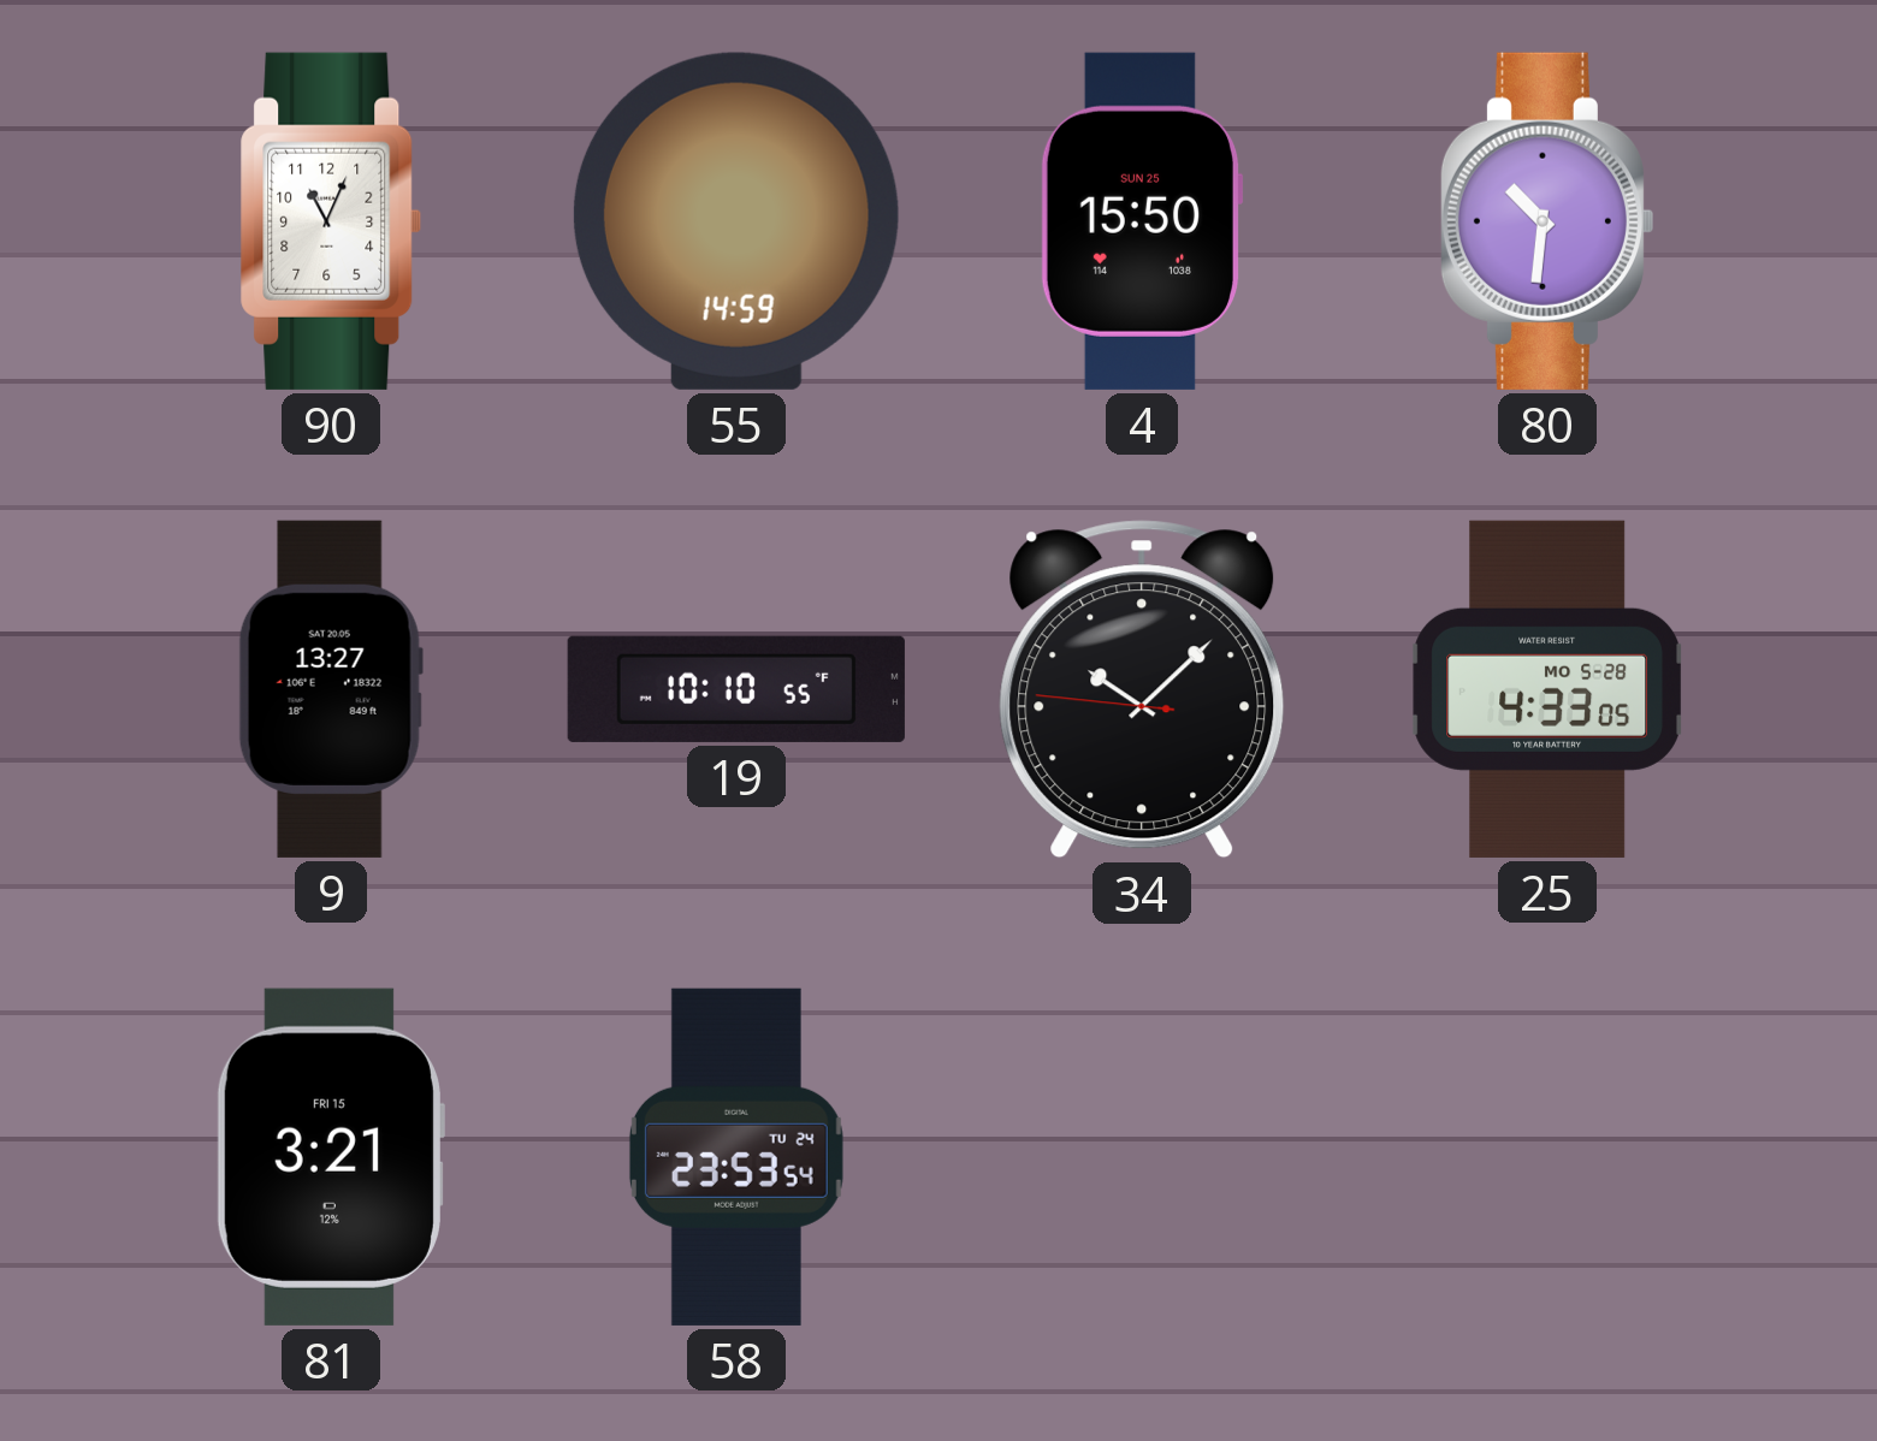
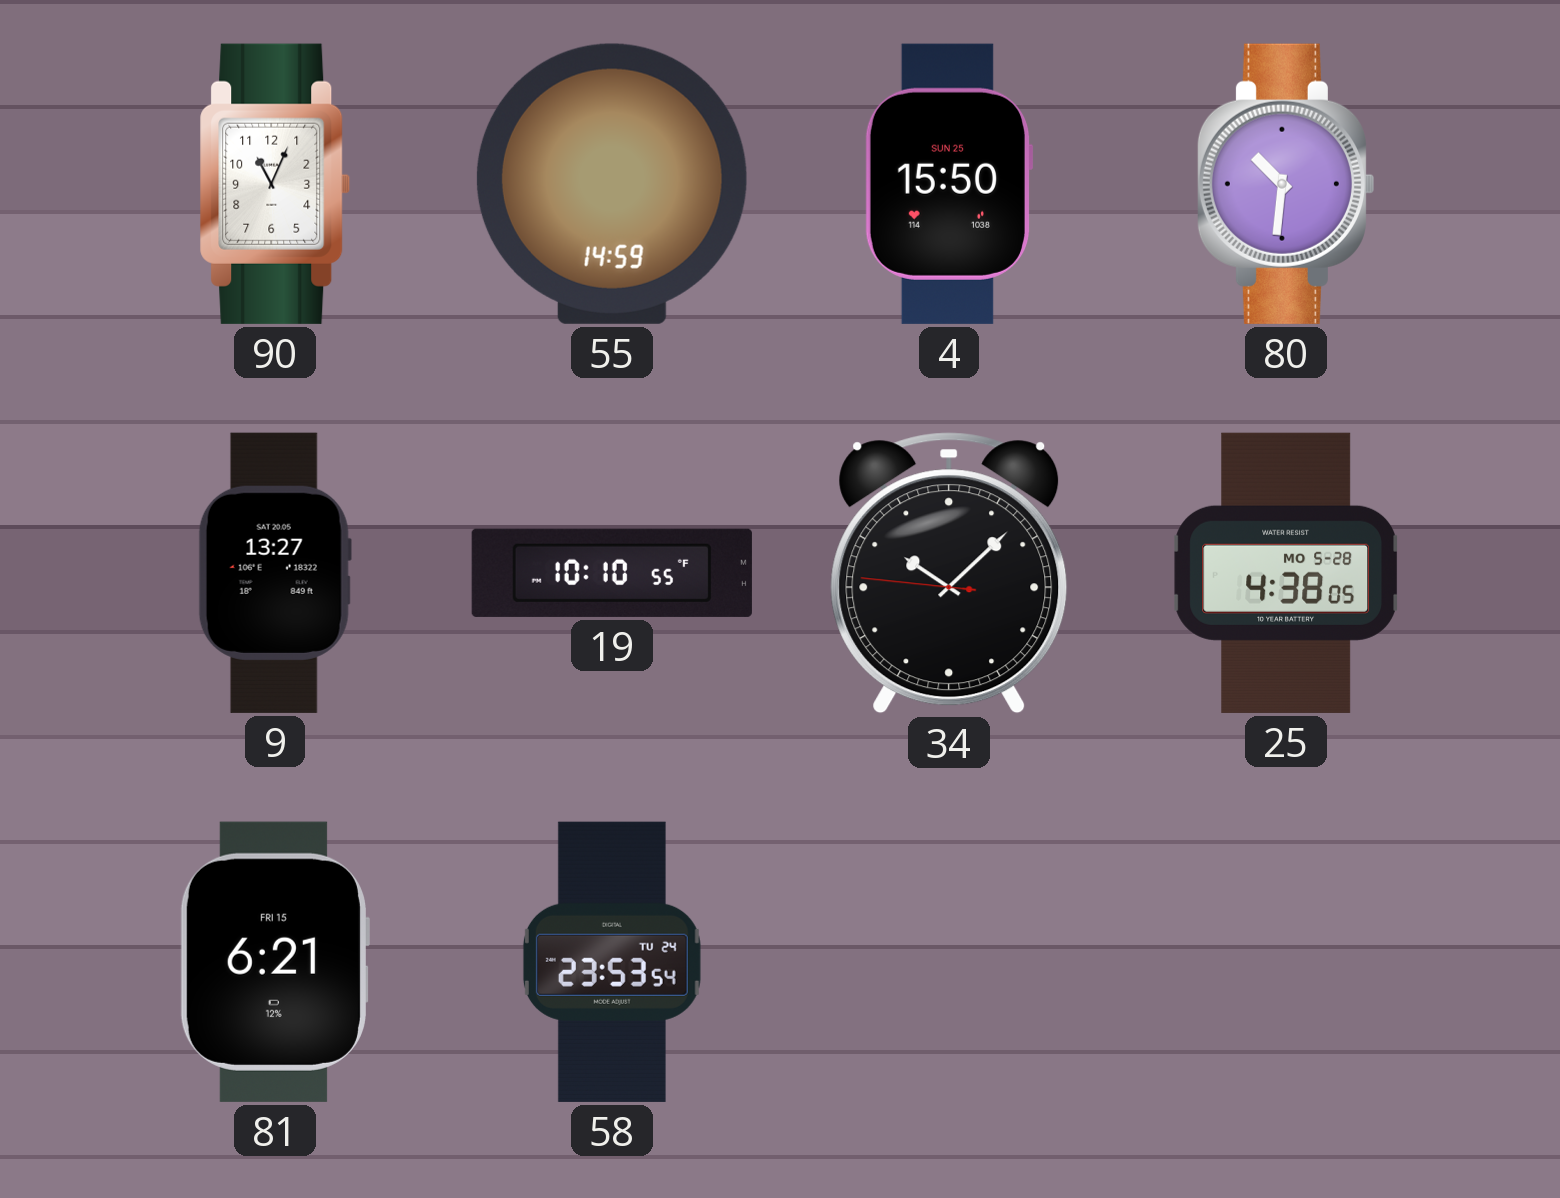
25: 4:33 -> 4:38
81: 3:21 -> 6:21
